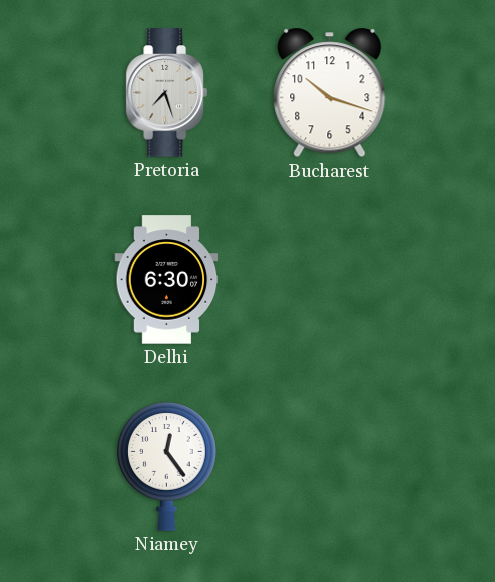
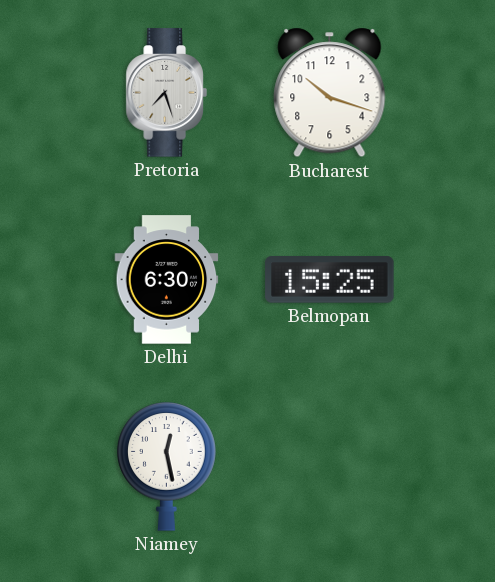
Belmopan: none -> 15:25
Niamey: 12:24 -> 12:28
